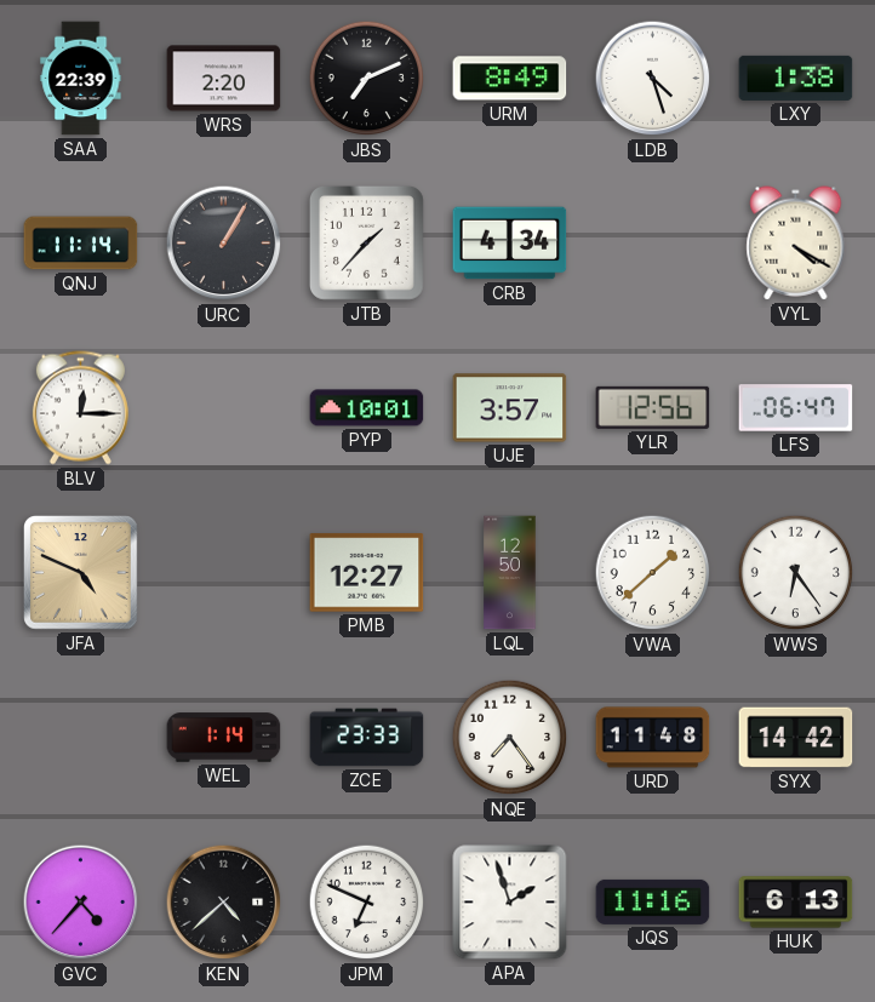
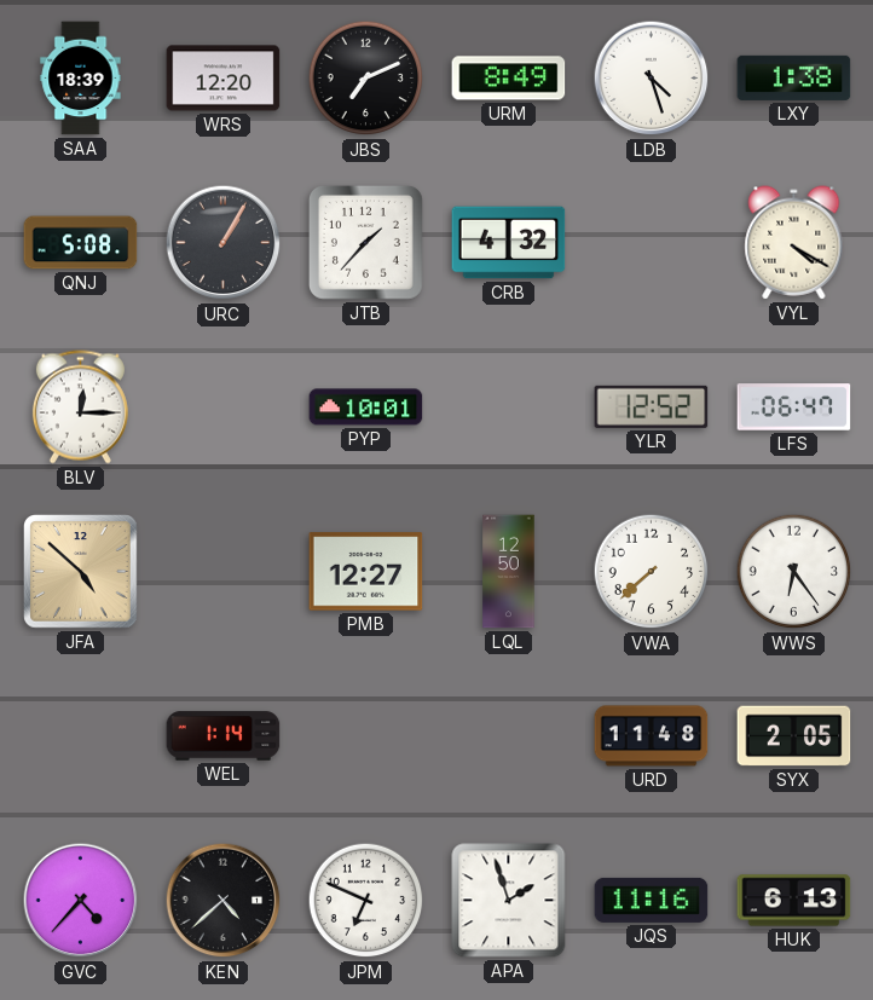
SAA: 22:39 -> 18:39
WRS: 2:20 -> 12:20
QNJ: 11:14 -> 5:08
CRB: 4:34 -> 4:32
UJE: 3:57 -> none
YLR: 12:56 -> 12:52
JFA: 4:49 -> 4:52
VWA: 1:38 -> 7:38
ZCE: 23:33 -> none
NQE: 7:24 -> none
SYX: 14:42 -> 2:05
